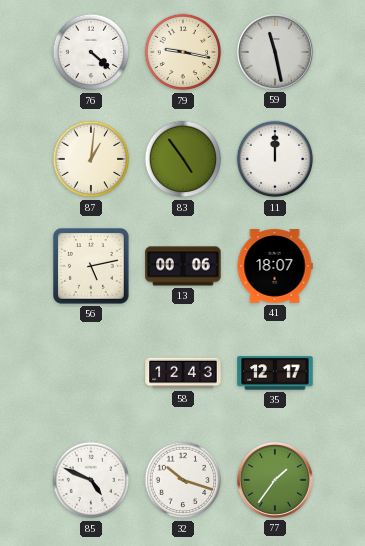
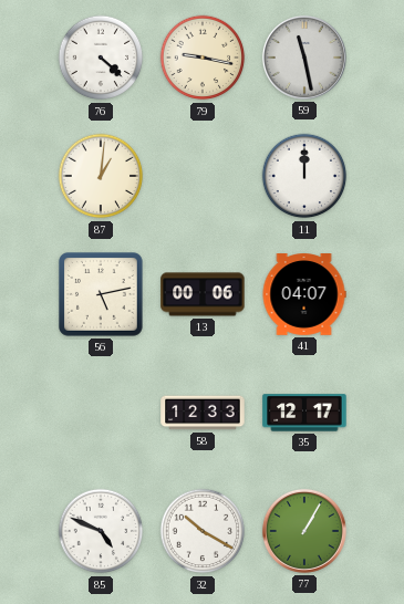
83: 4:54 -> none
41: 18:07 -> 04:07
58: 12:43 -> 12:33
32: 10:18 -> 10:20
77: 1:36 -> 1:05
